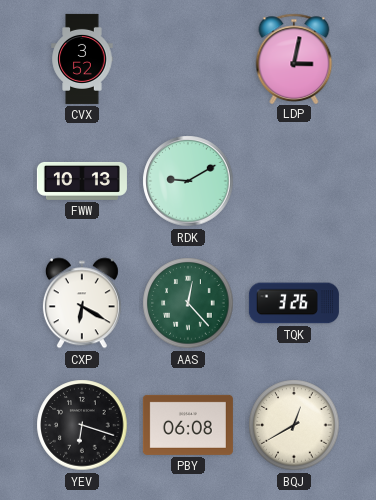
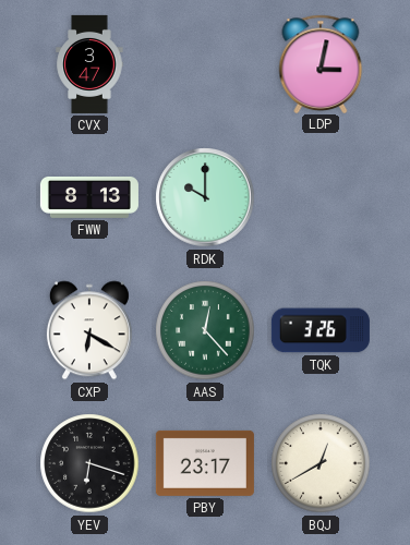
CVX: 3:52 -> 3:47
FWW: 10:13 -> 8:13
RDK: 9:10 -> 10:00
PBY: 06:08 -> 23:17
